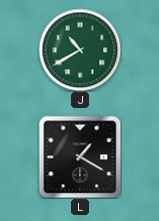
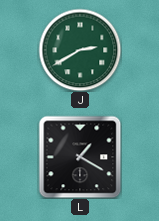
J: 10:40 -> 2:40
